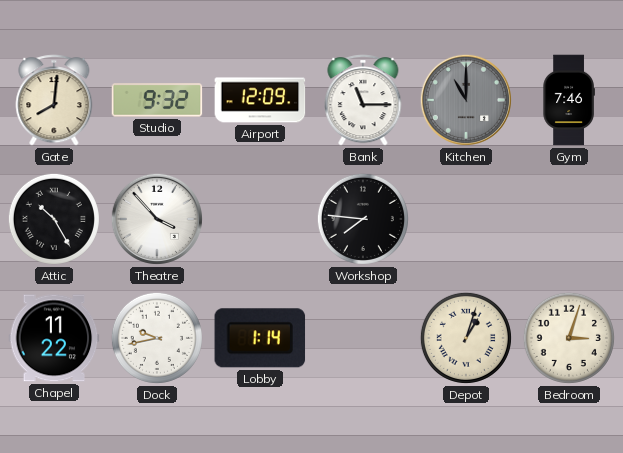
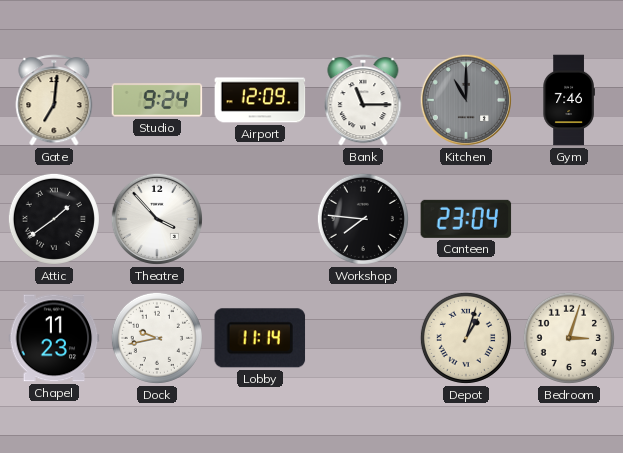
Gate: 8:01 -> 7:01
Studio: 9:32 -> 9:24
Attic: 10:25 -> 1:39
Canteen: none -> 23:04
Chapel: 11:22 -> 11:23
Lobby: 1:14 -> 11:14
